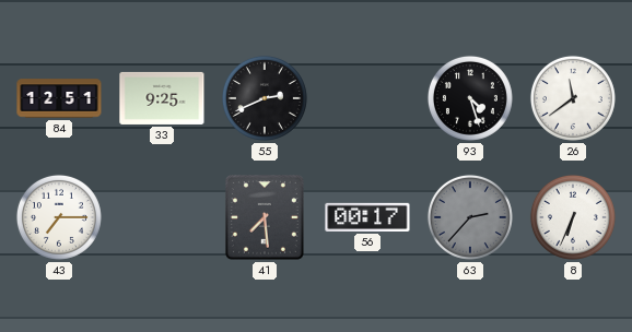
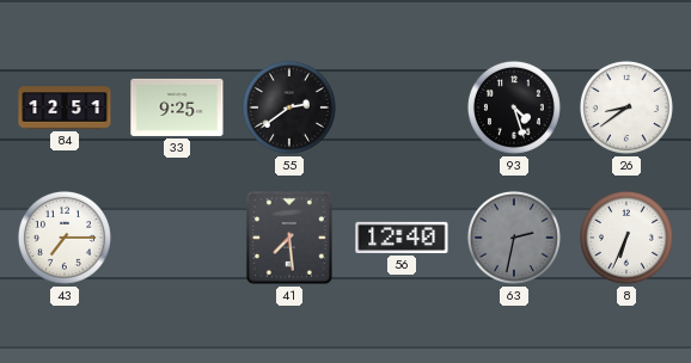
55: 2:41 -> 2:39
26: 11:39 -> 8:39
56: 00:17 -> 12:40
63: 2:37 -> 2:32
